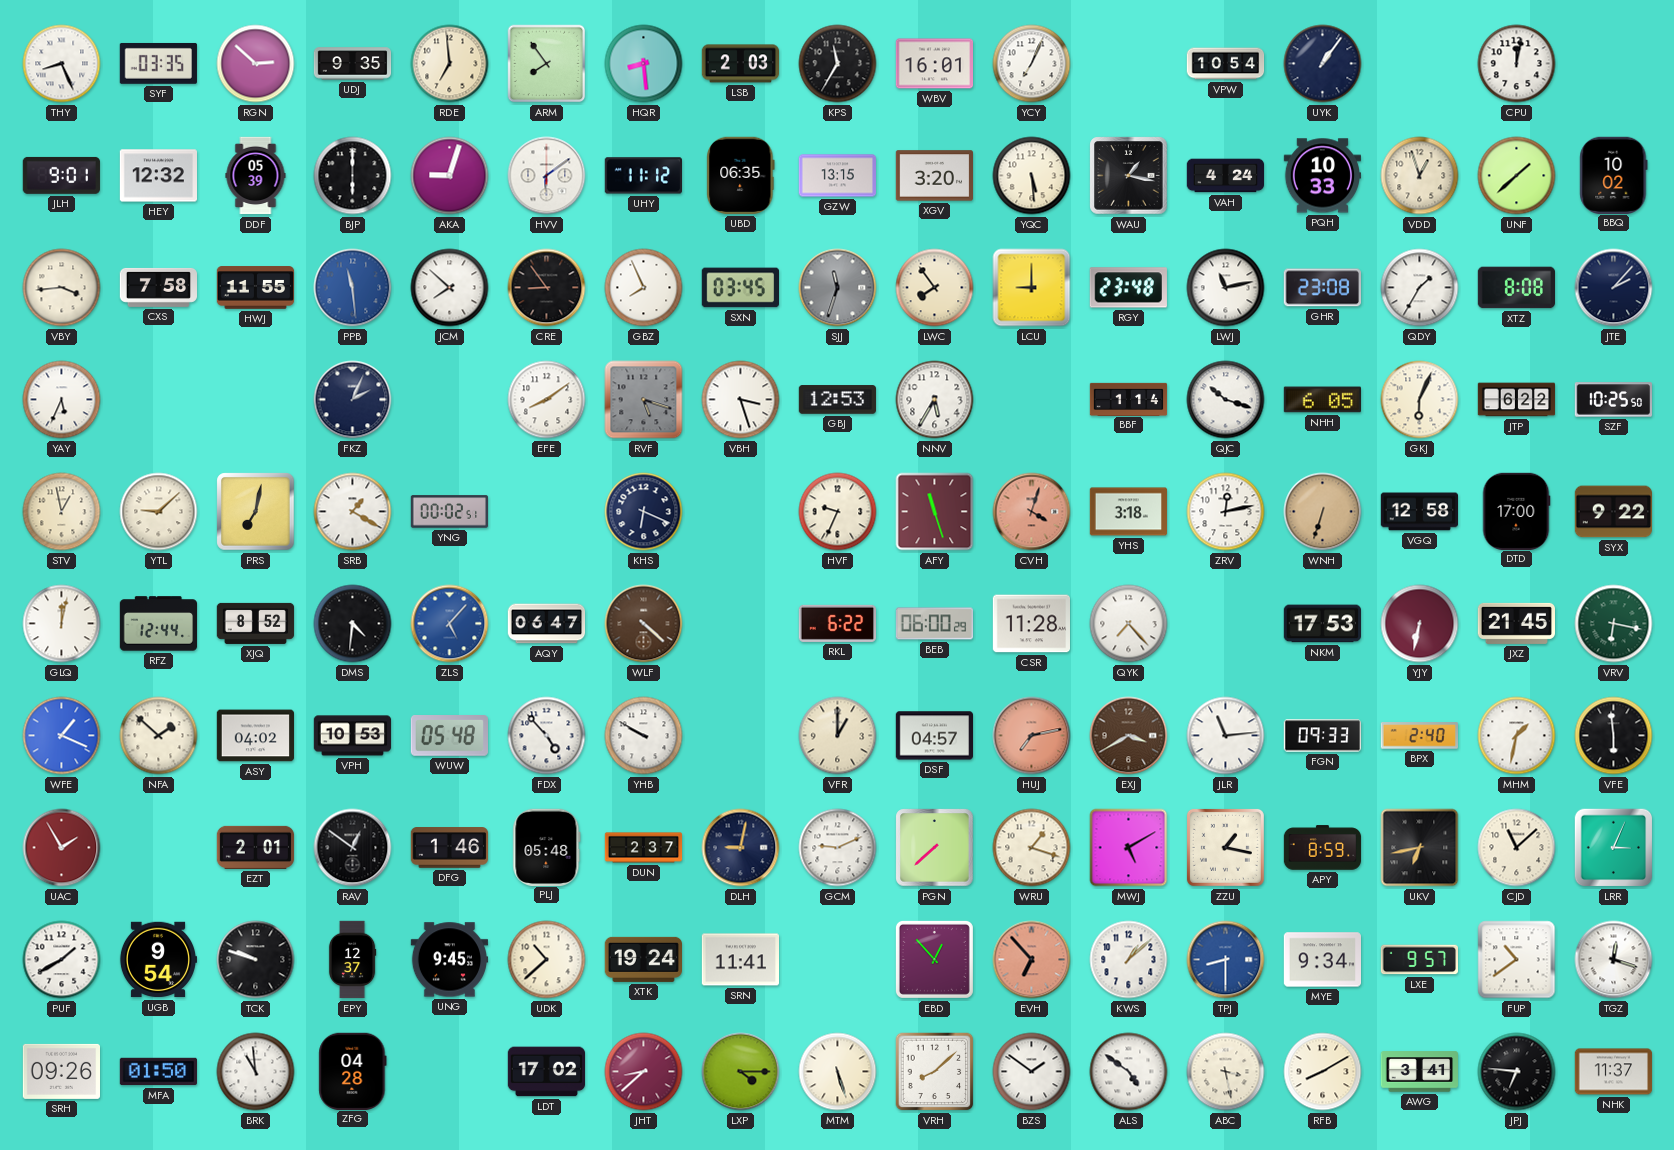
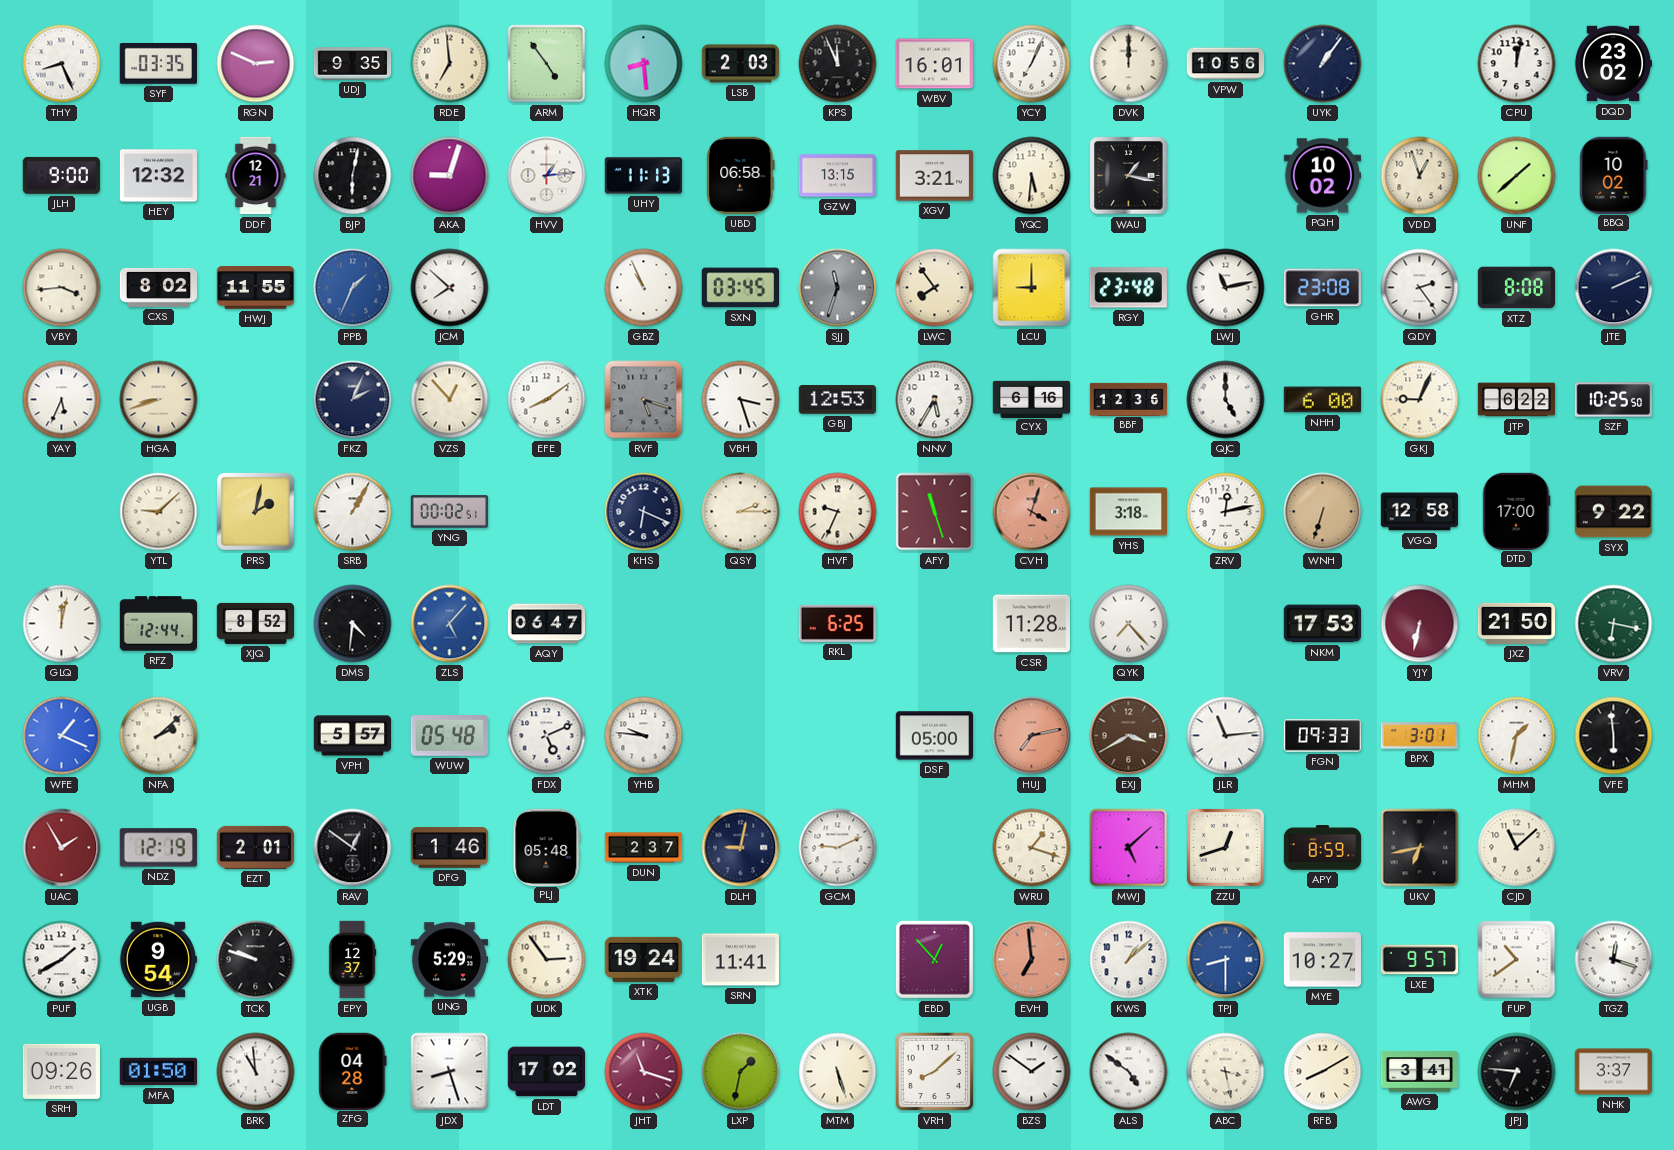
RGN: 2:52 -> 2:49
ARM: 7:54 -> 4:54
KPS: 11:35 -> 11:56
DVK: none -> 12:00
VPW: 10:54 -> 10:56
DQD: none -> 23:02
JLH: 9:01 -> 9:00
DDF: 05:39 -> 12:21
BJP: 6:00 -> 6:02
HVV: 6:09 -> 1:14
UHY: 11:12 -> 11:13
UBD: 06:35 -> 06:58
XGV: 3:20 -> 3:21
YQC: 5:29 -> 5:31
VAH: 4:24 -> none
PQH: 10:33 -> 10:02
CXS: 7:58 -> 8:02
PPB: 11:29 -> 1:34
CRE: 8:54 -> none
GBZ: 7:56 -> 10:56
QDY: 1:35 -> 2:24
JTE: 2:07 -> 2:11
HGA: none -> 8:42
VZS: none -> 12:53
CYX: none -> 6:16
BBF: 1:14 -> 12:36
QJC: 10:18 -> 5:00
NHH: 6:05 -> 6:00
GKJ: 6:04 -> 9:04
STV: 12:58 -> none
PRS: 7:02 -> 2:02
SRB: 1:20 -> 1:05
QSY: none -> 2:15
WLF: 4:22 -> none
RKL: 6:22 -> 6:25
BEB: 06:00 -> none
JXZ: 21:45 -> 21:50
NFA: 1:52 -> 2:08
ASY: 04:02 -> none
VPH: 10:53 -> 5:57
FDX: 4:53 -> 5:11
YHB: 9:50 -> 9:46
VFR: 1:00 -> none
DSF: 04:57 -> 05:00
BPX: 2:40 -> 3:01
NDZ: none -> 12:19
PGN: 7:38 -> none
MWJ: 5:10 -> 5:08
ZZU: 1:17 -> 12:42
LRR: 3:04 -> none
UNG: 9:45 -> 5:29
UDK: 10:38 -> 2:54
EVH: 6:53 -> 6:59
MYE: 9:34 -> 10:27
JDX: none -> 8:27
JHT: 8:38 -> 11:18
LXP: 4:15 -> 1:32
NHK: 11:37 -> 3:37
